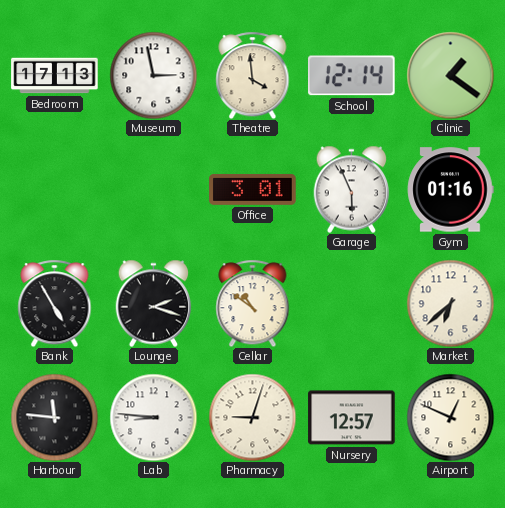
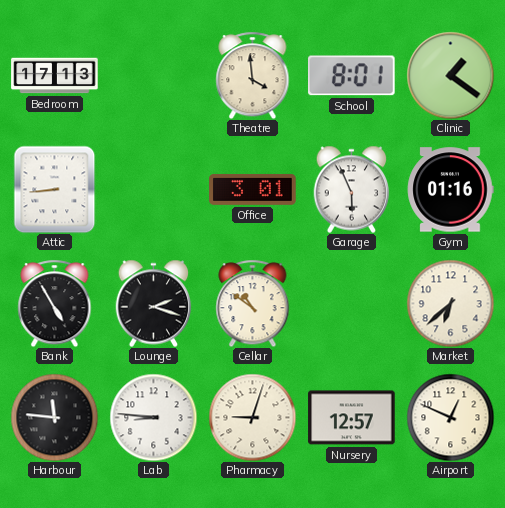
Museum: 2:58 -> none
School: 12:14 -> 8:01
Attic: none -> 8:44
